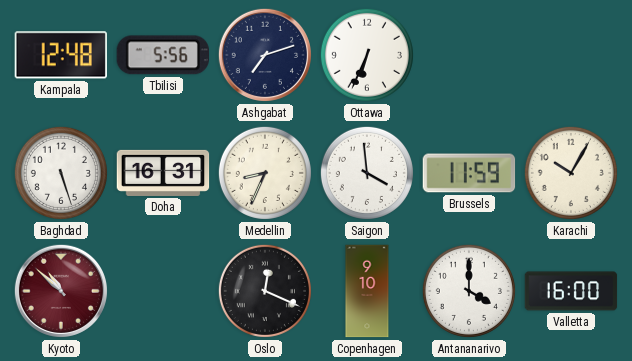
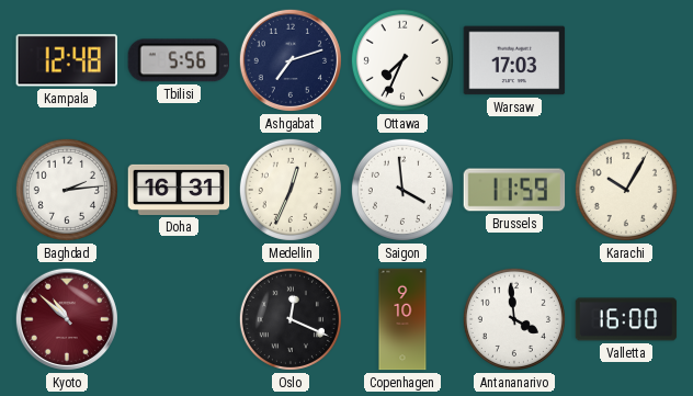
Ottawa: 6:34 -> 7:34
Warsaw: none -> 17:03
Baghdad: 5:27 -> 2:14
Medellin: 8:34 -> 12:34
Antananarivo: 4:00 -> 3:59
